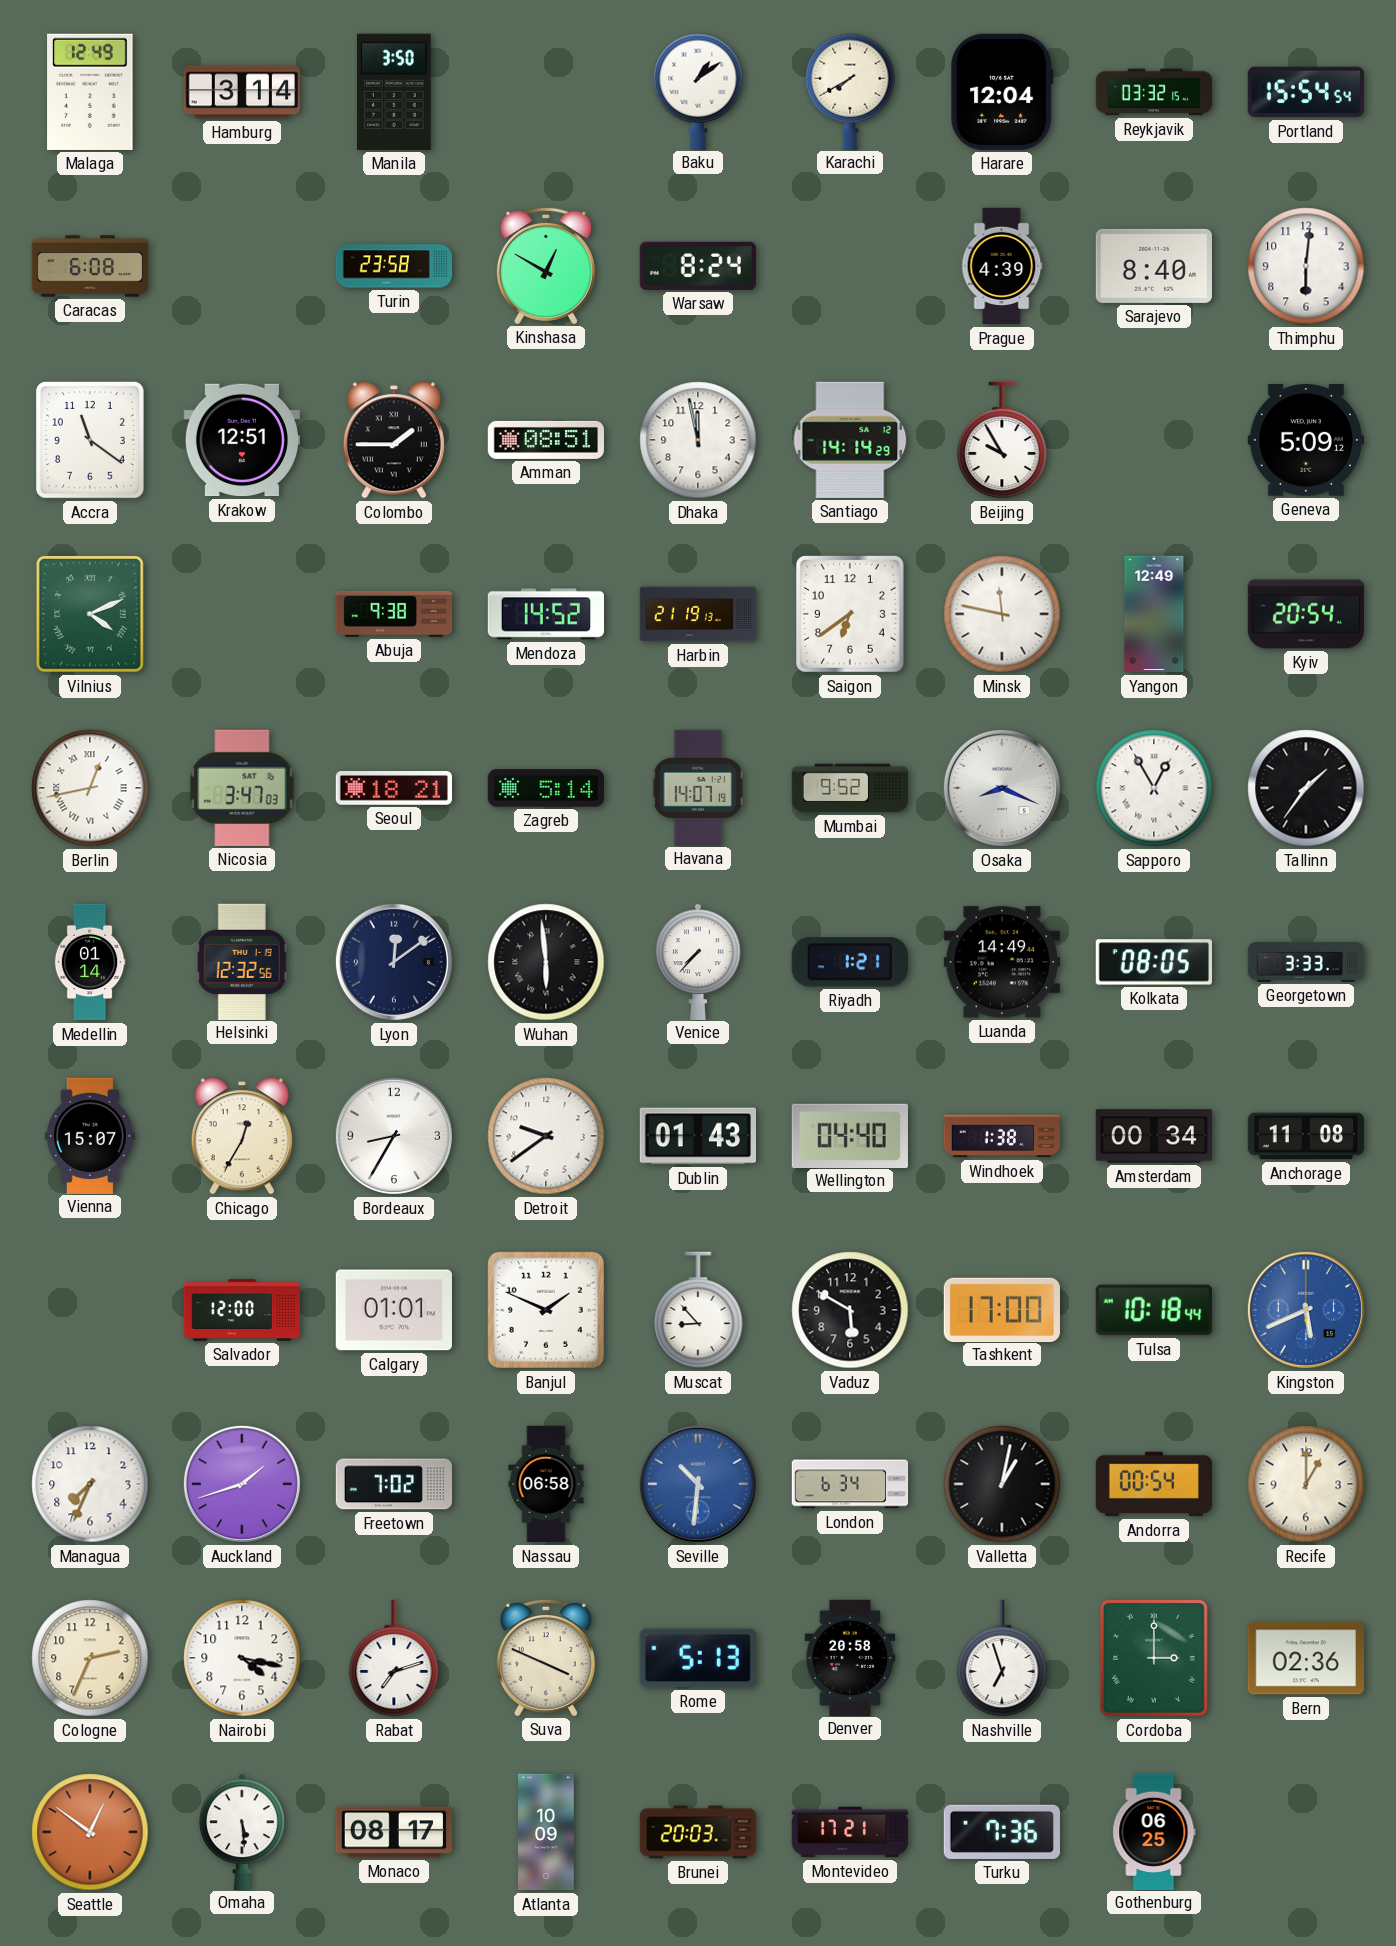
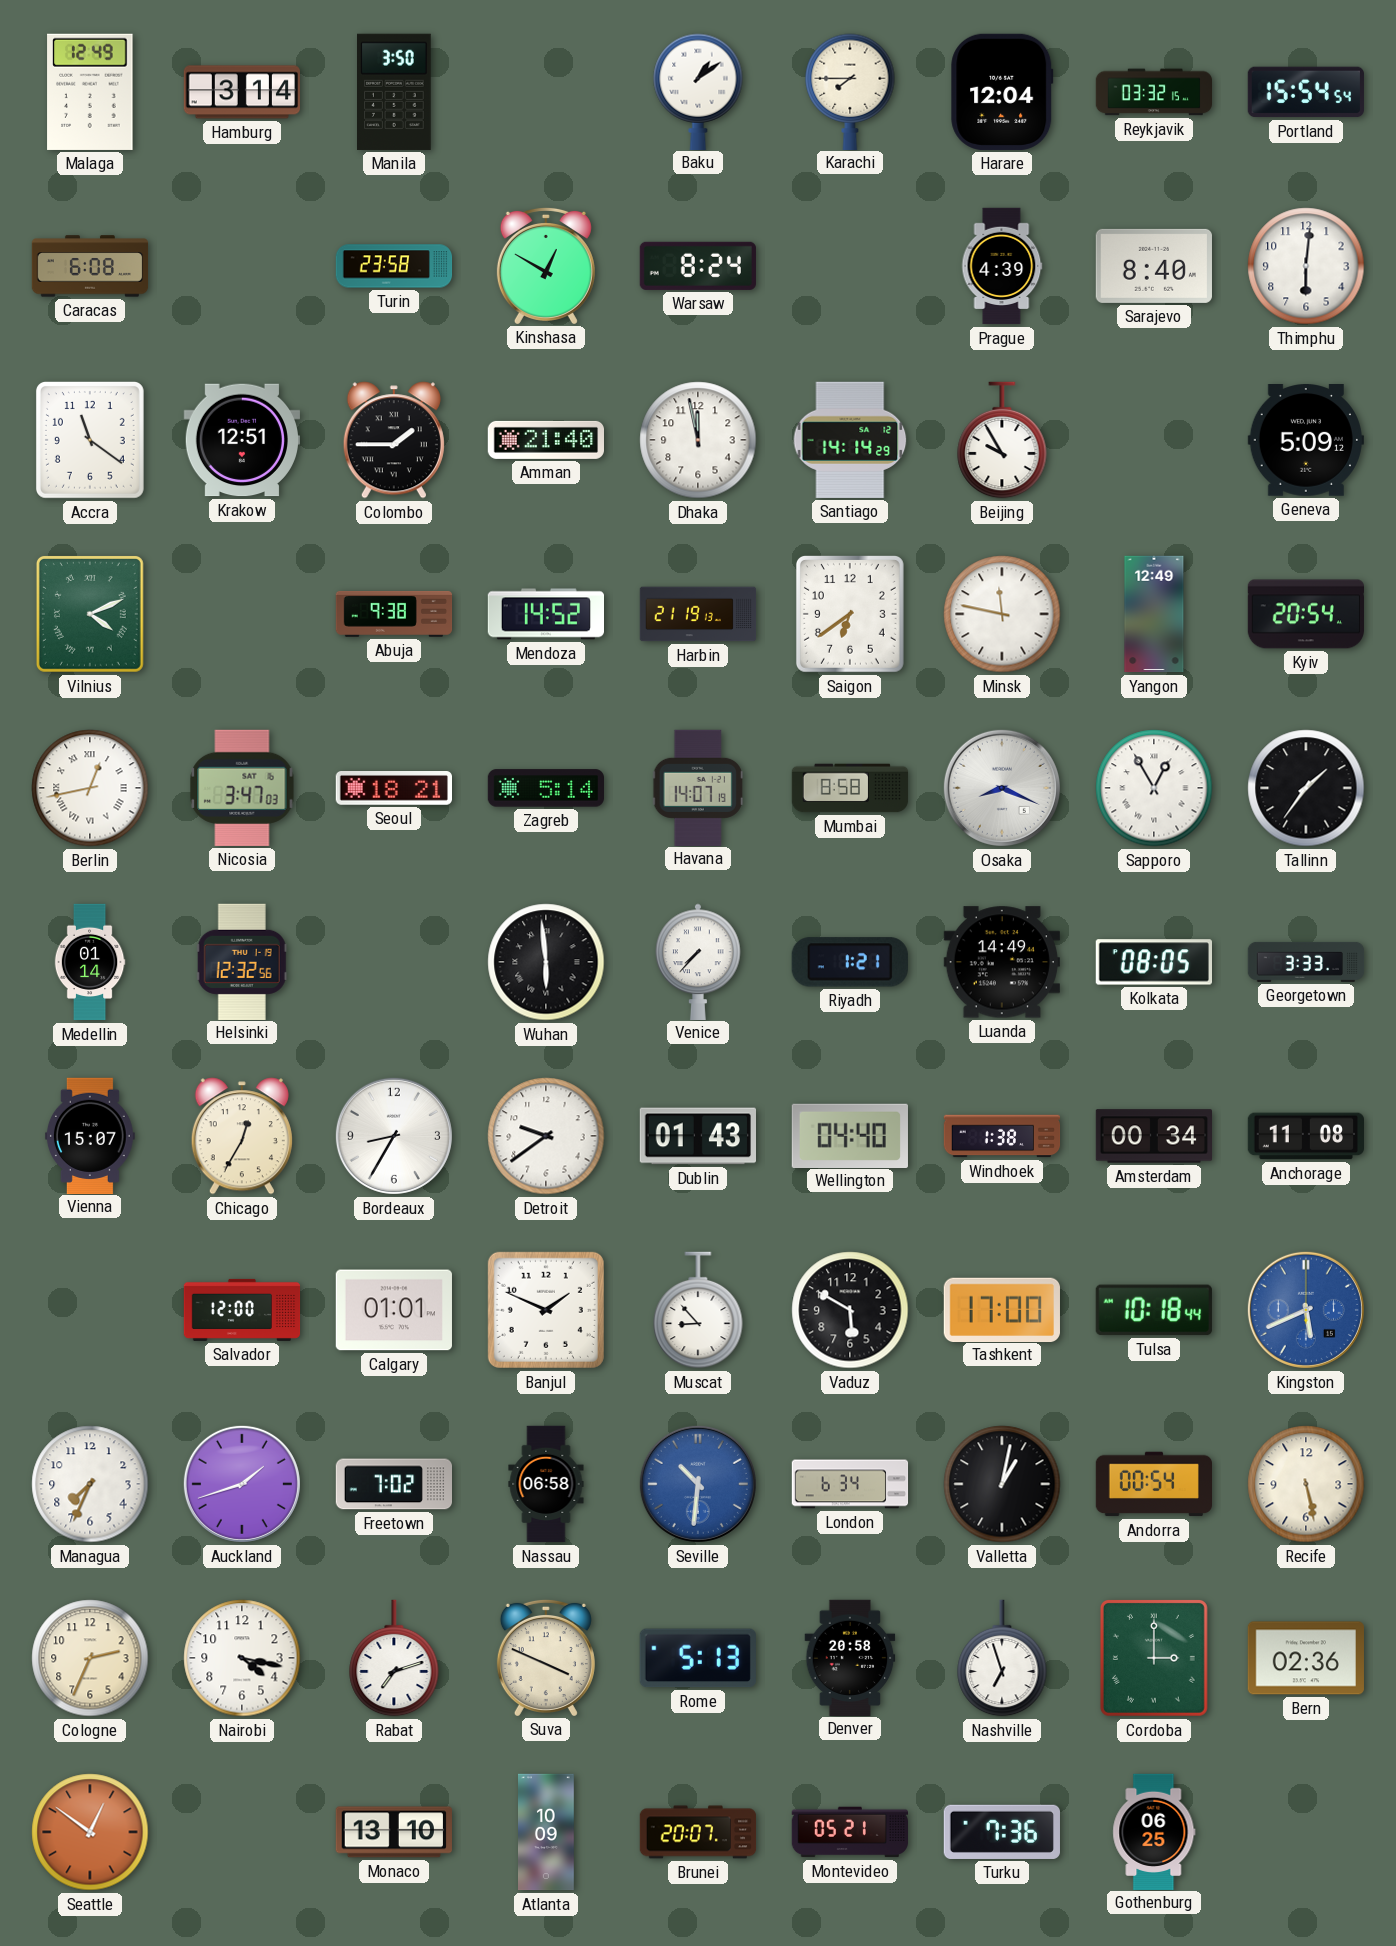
Karachi: 7:40 -> 7:45
Amman: 08:51 -> 21:40
Mumbai: 9:52 -> 8:58
Lyon: 12:09 -> none
Recife: 1:00 -> 5:28
Omaha: 5:29 -> none
Monaco: 08:17 -> 13:10
Brunei: 20:03 -> 20:07
Montevideo: 17:21 -> 05:21
